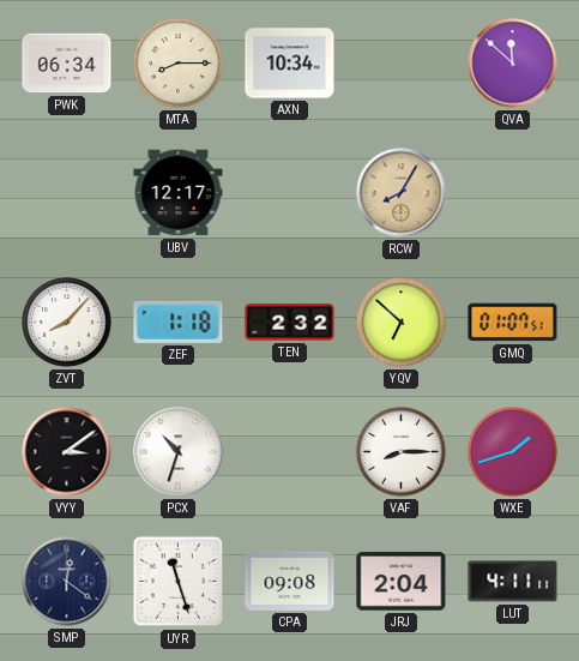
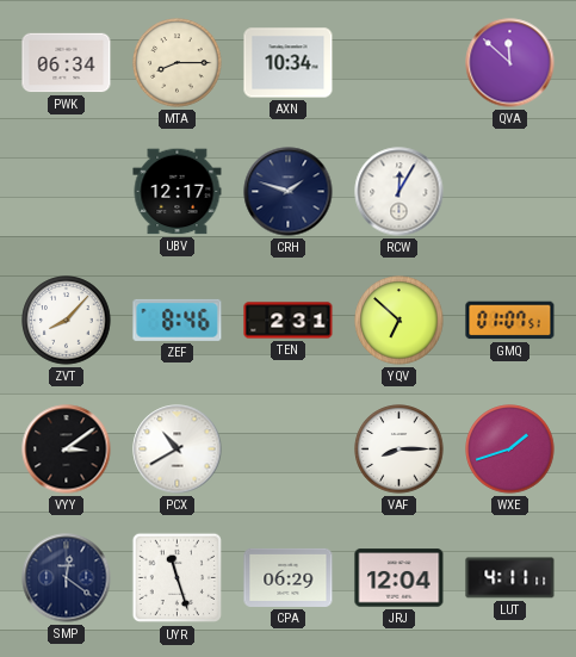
CRH: none -> 1:48
RCW: 8:05 -> 12:05
RCW dial: champagne -> white
ZEF: 1:18 -> 8:46
TEN: 2:32 -> 2:31
PCX: 10:33 -> 10:40
CPA: 09:08 -> 06:29
JRJ: 2:04 -> 12:04
